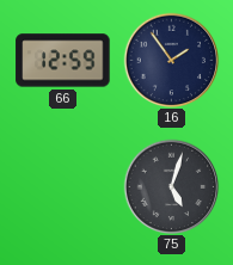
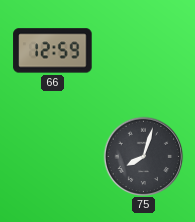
16: 1:54 -> none
75: 5:03 -> 8:03
